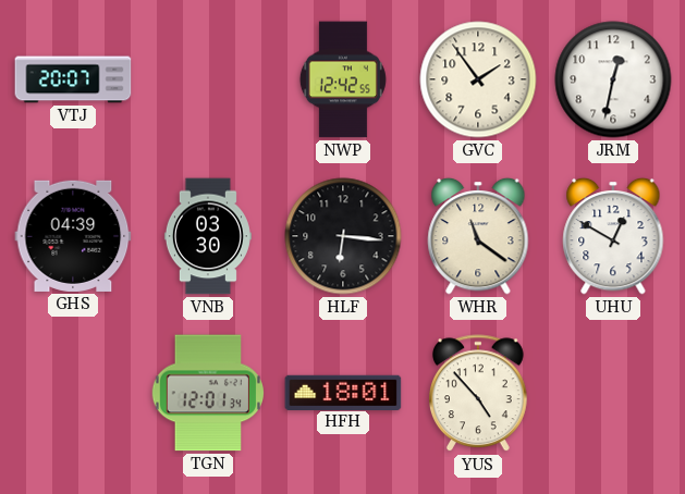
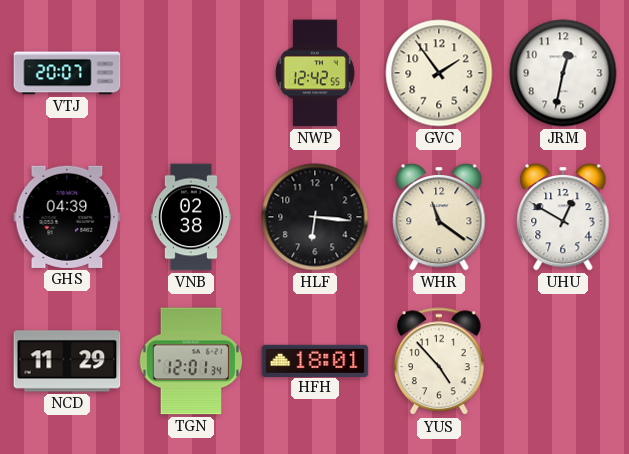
VNB: 03:30 -> 02:38
NCD: none -> 11:29
